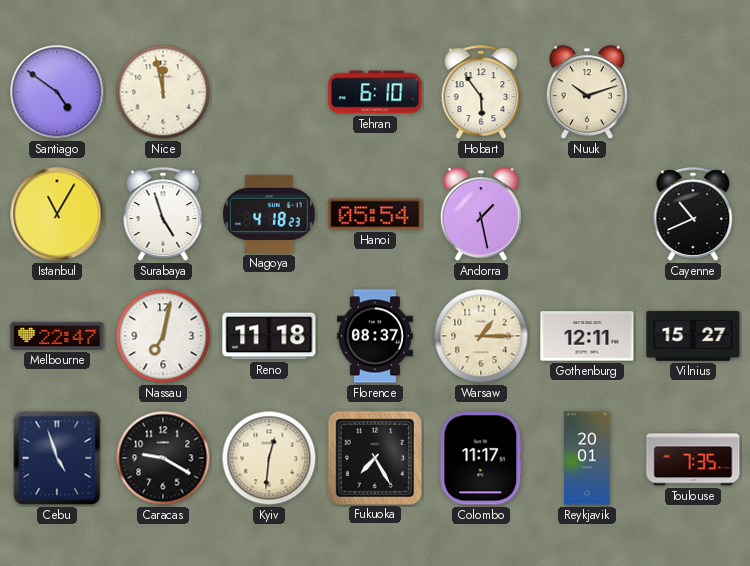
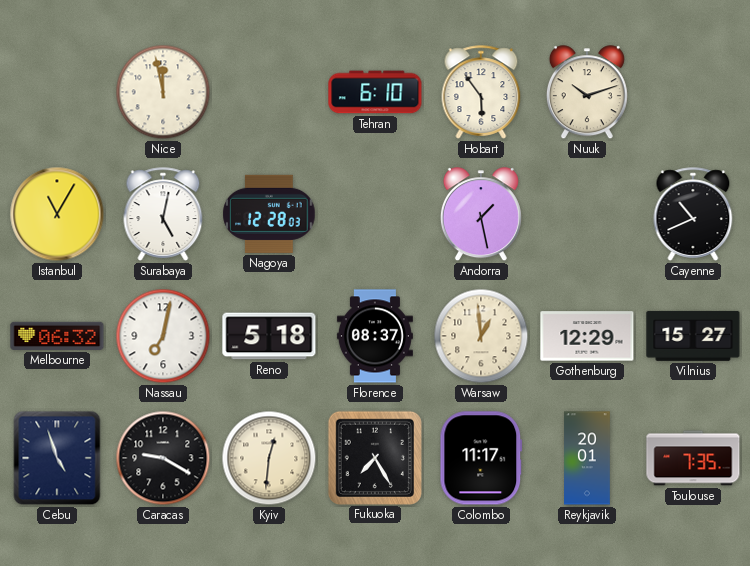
Santiago: 4:51 -> none
Surabaya: 4:57 -> 5:02
Nagoya: 4:18 -> 12:28
Hanoi: 05:54 -> none
Melbourne: 22:47 -> 06:32
Reno: 11:18 -> 5:18
Warsaw: 1:15 -> 12:59
Gothenburg: 12:11 -> 12:29
